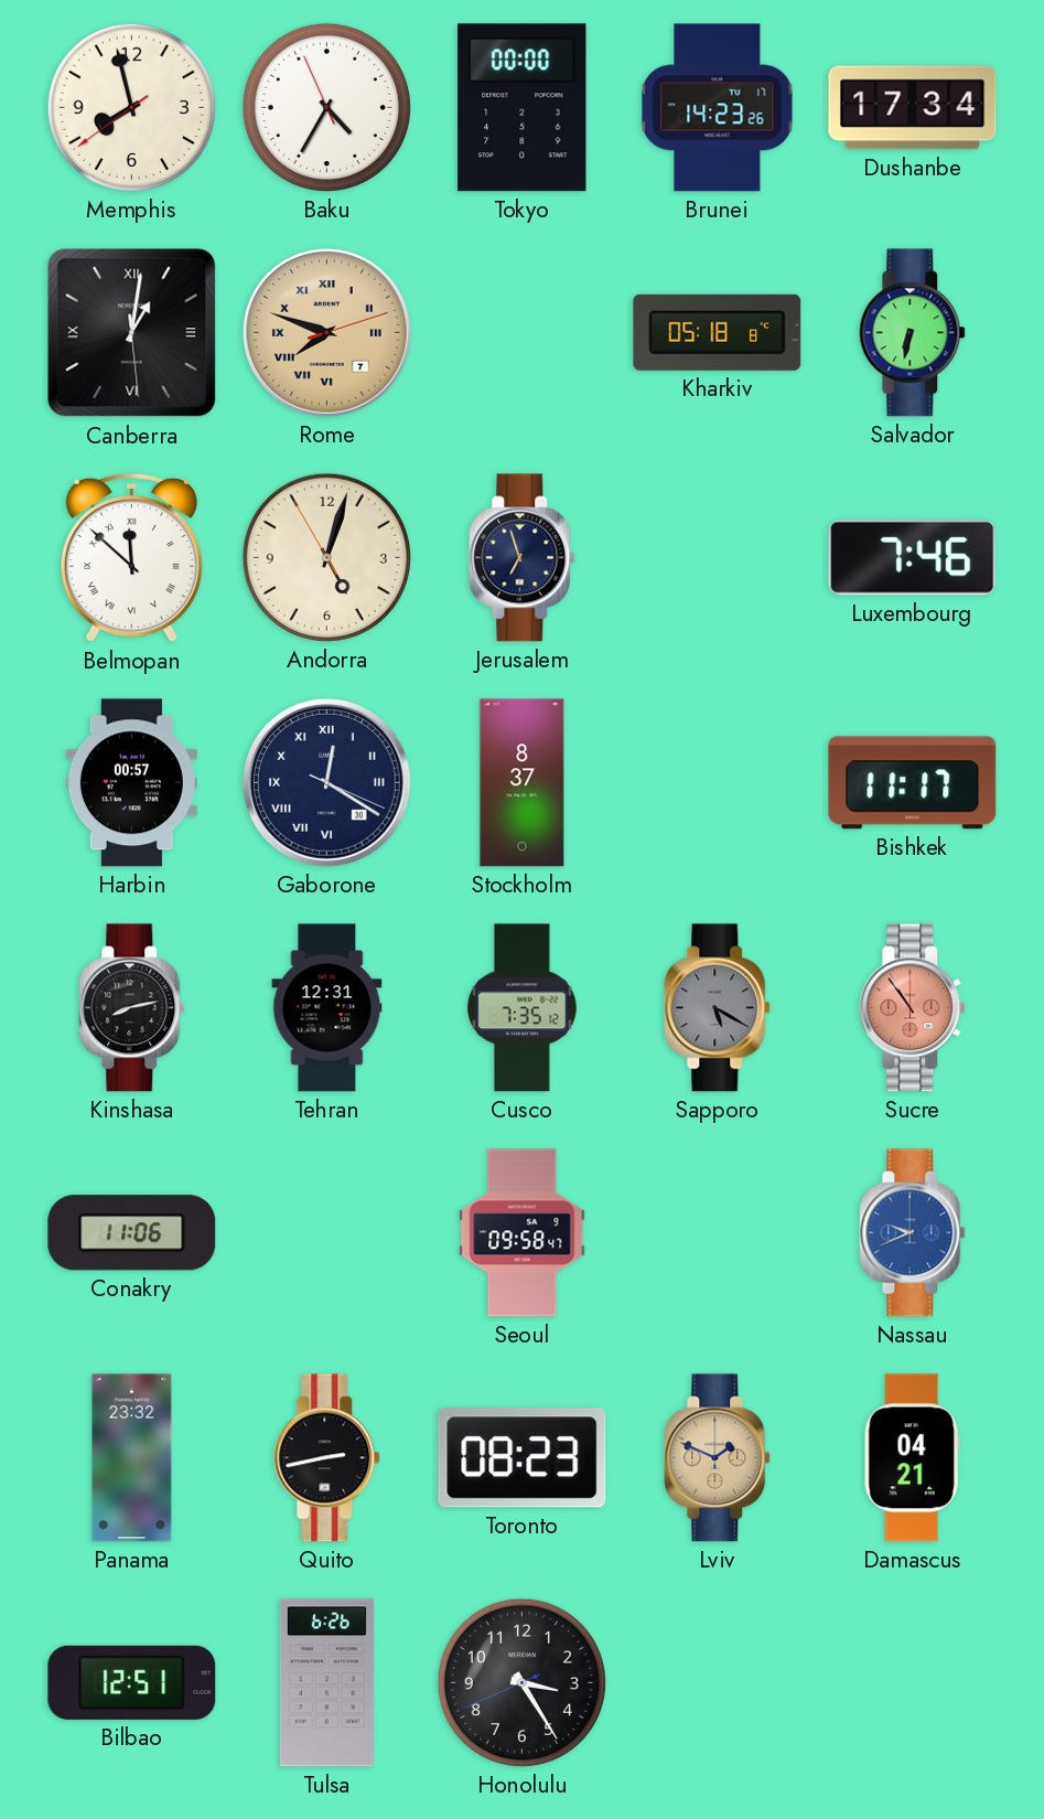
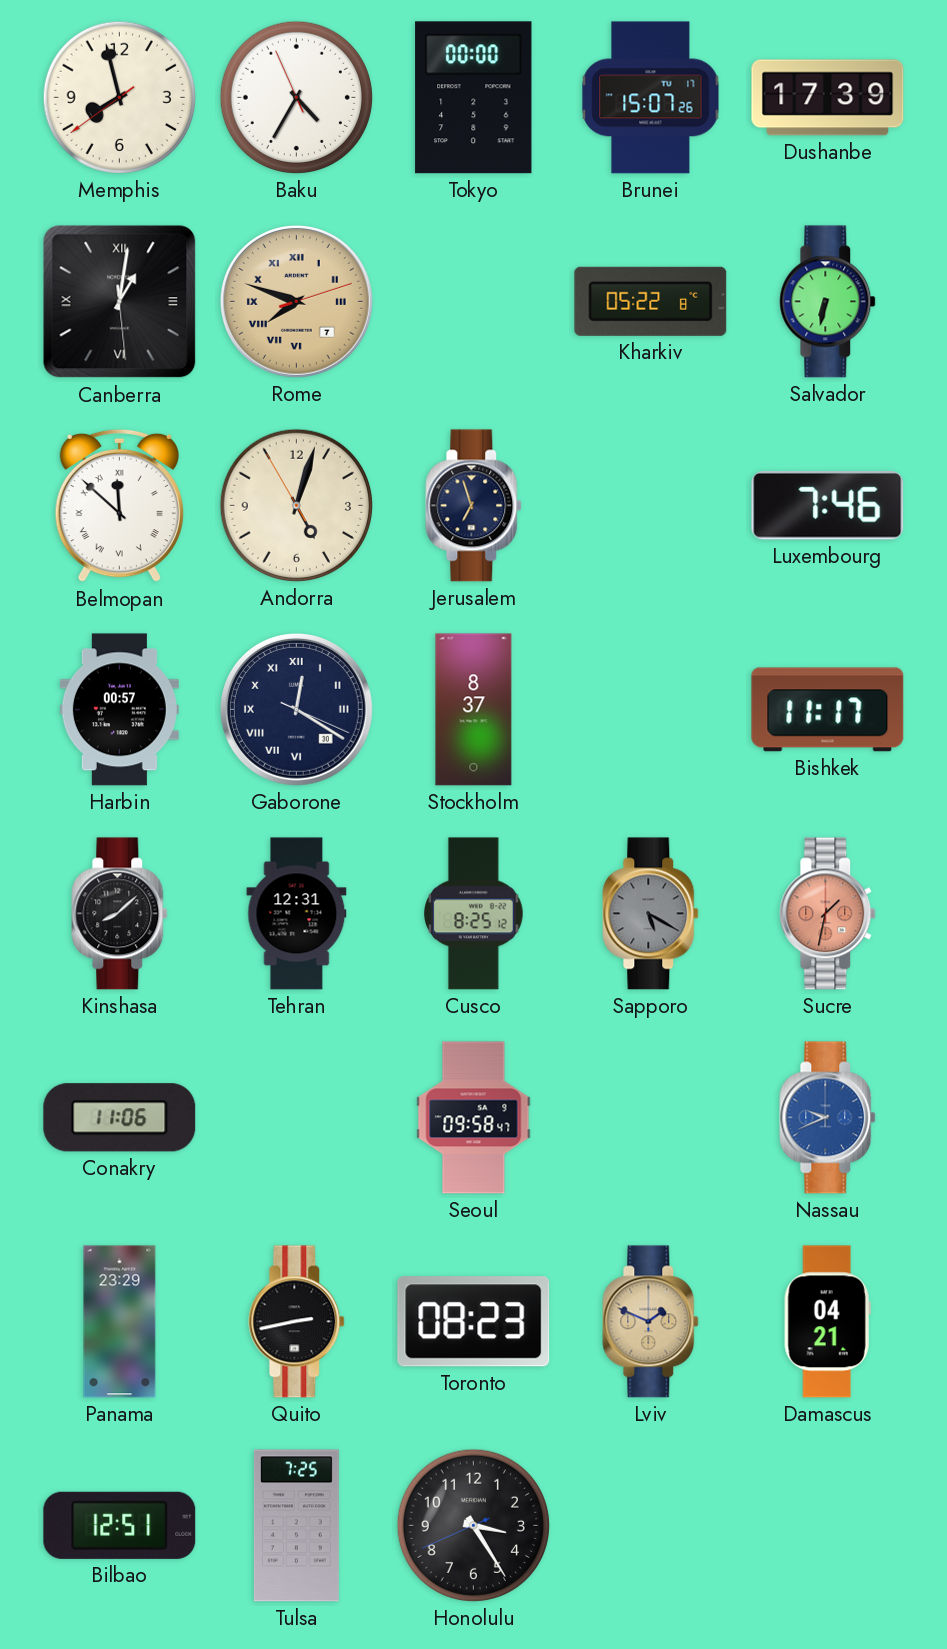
Brunei: 14:23 -> 15:07
Dushanbe: 17:34 -> 17:39
Kharkiv: 05:18 -> 05:22
Kinshasa: 8:13 -> 8:08
Cusco: 7:35 -> 8:25
Sucre: 10:54 -> 1:32
Panama: 23:32 -> 23:29
Tulsa: 6:26 -> 7:25
